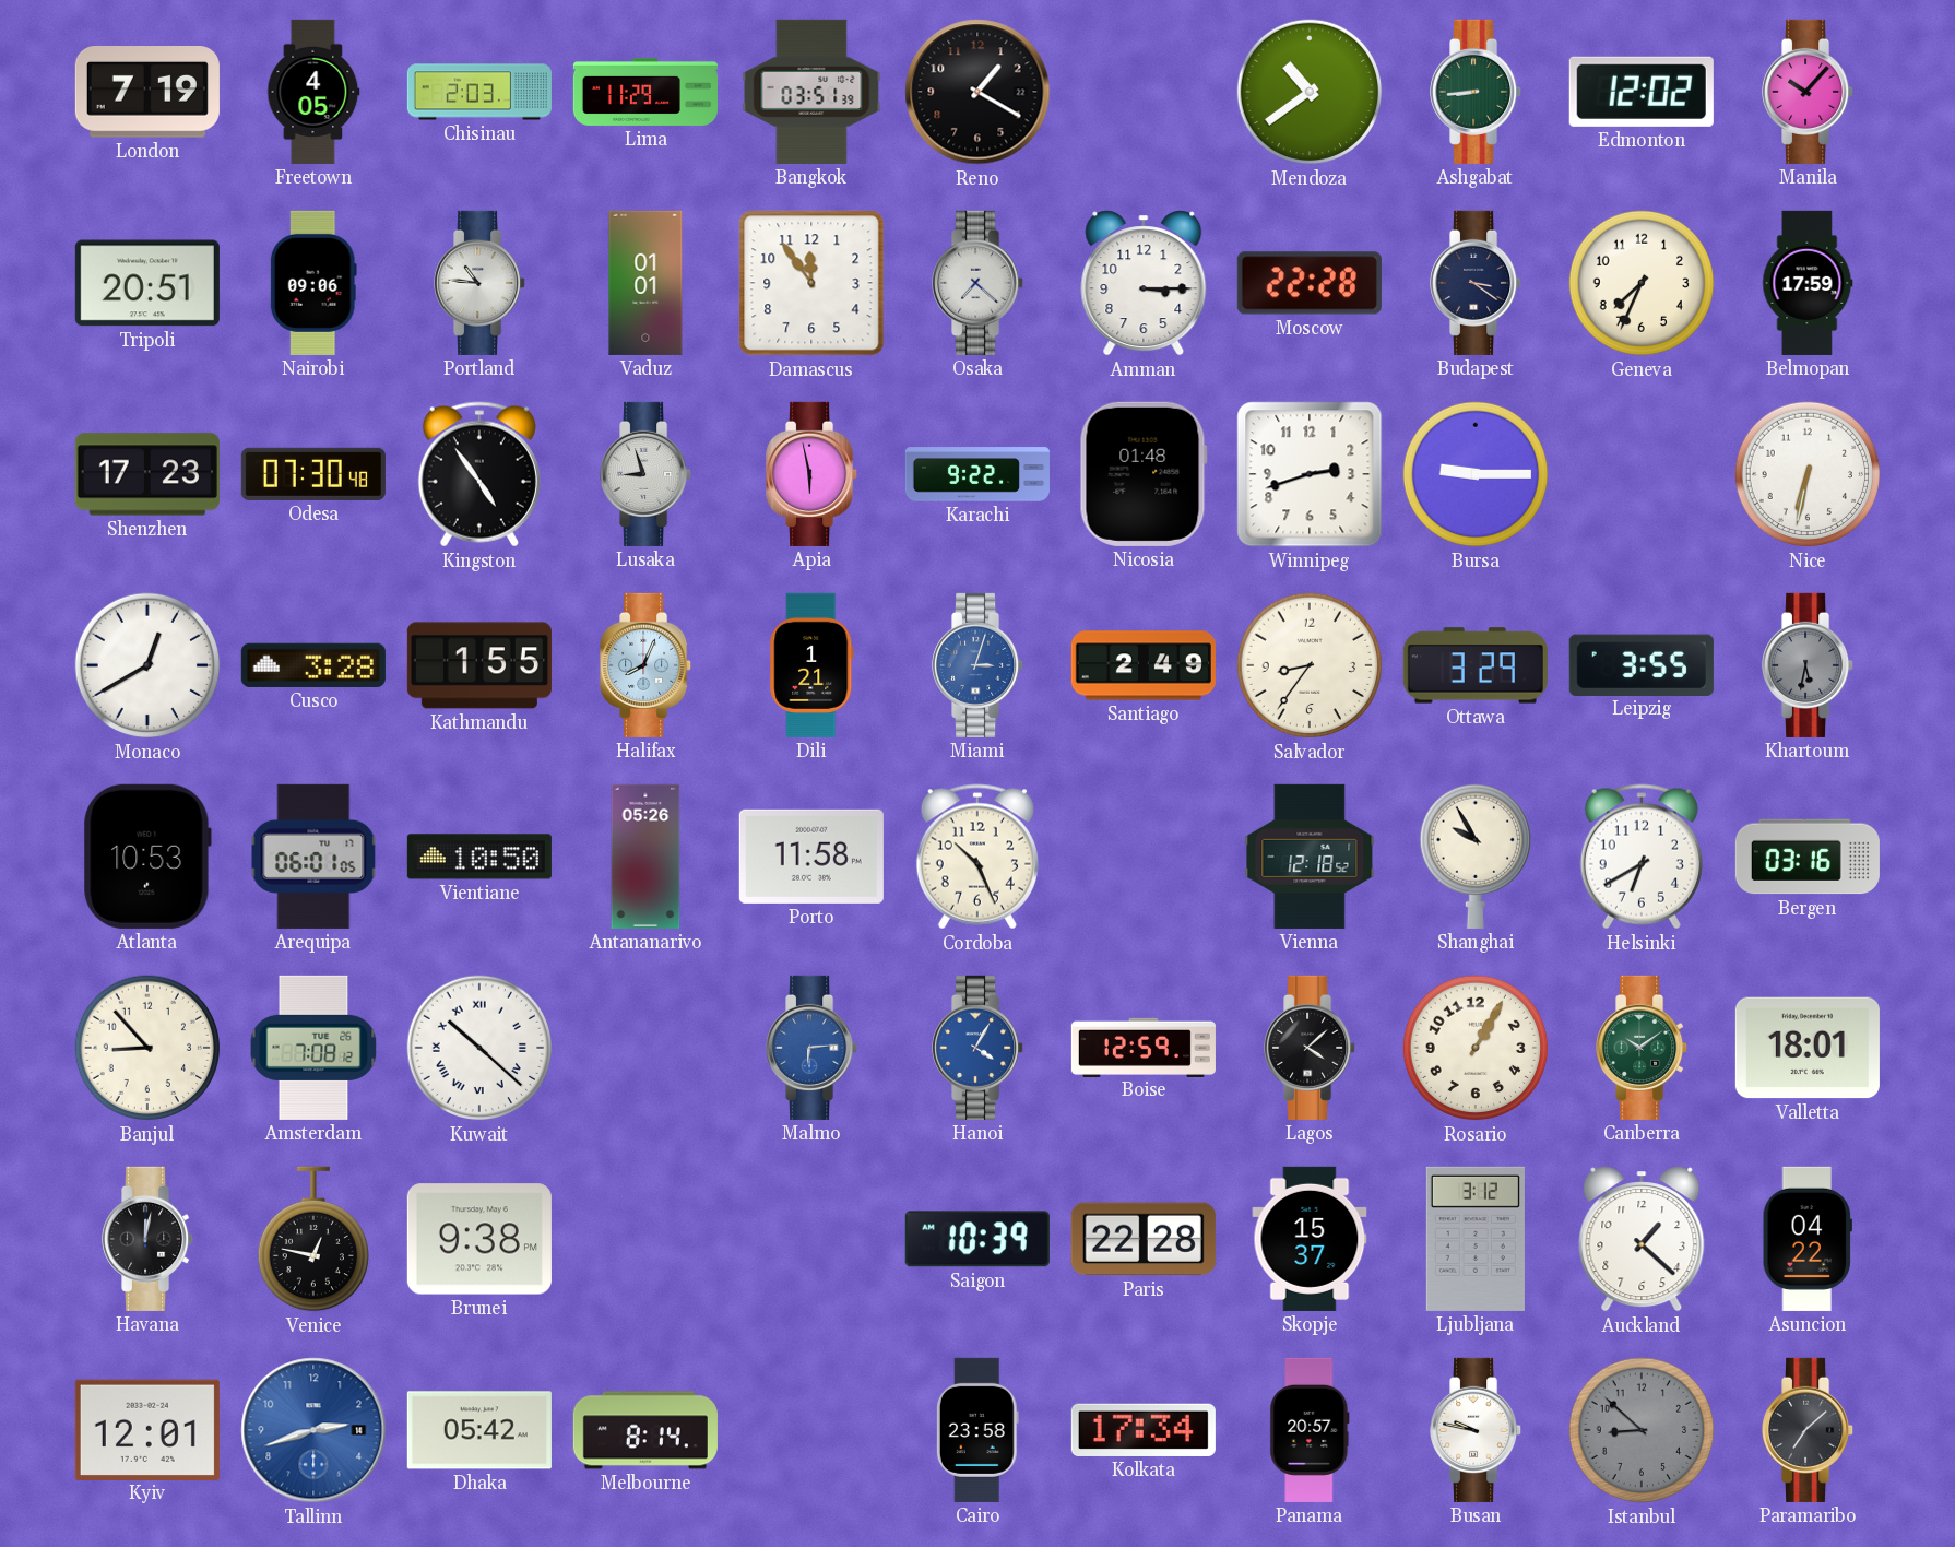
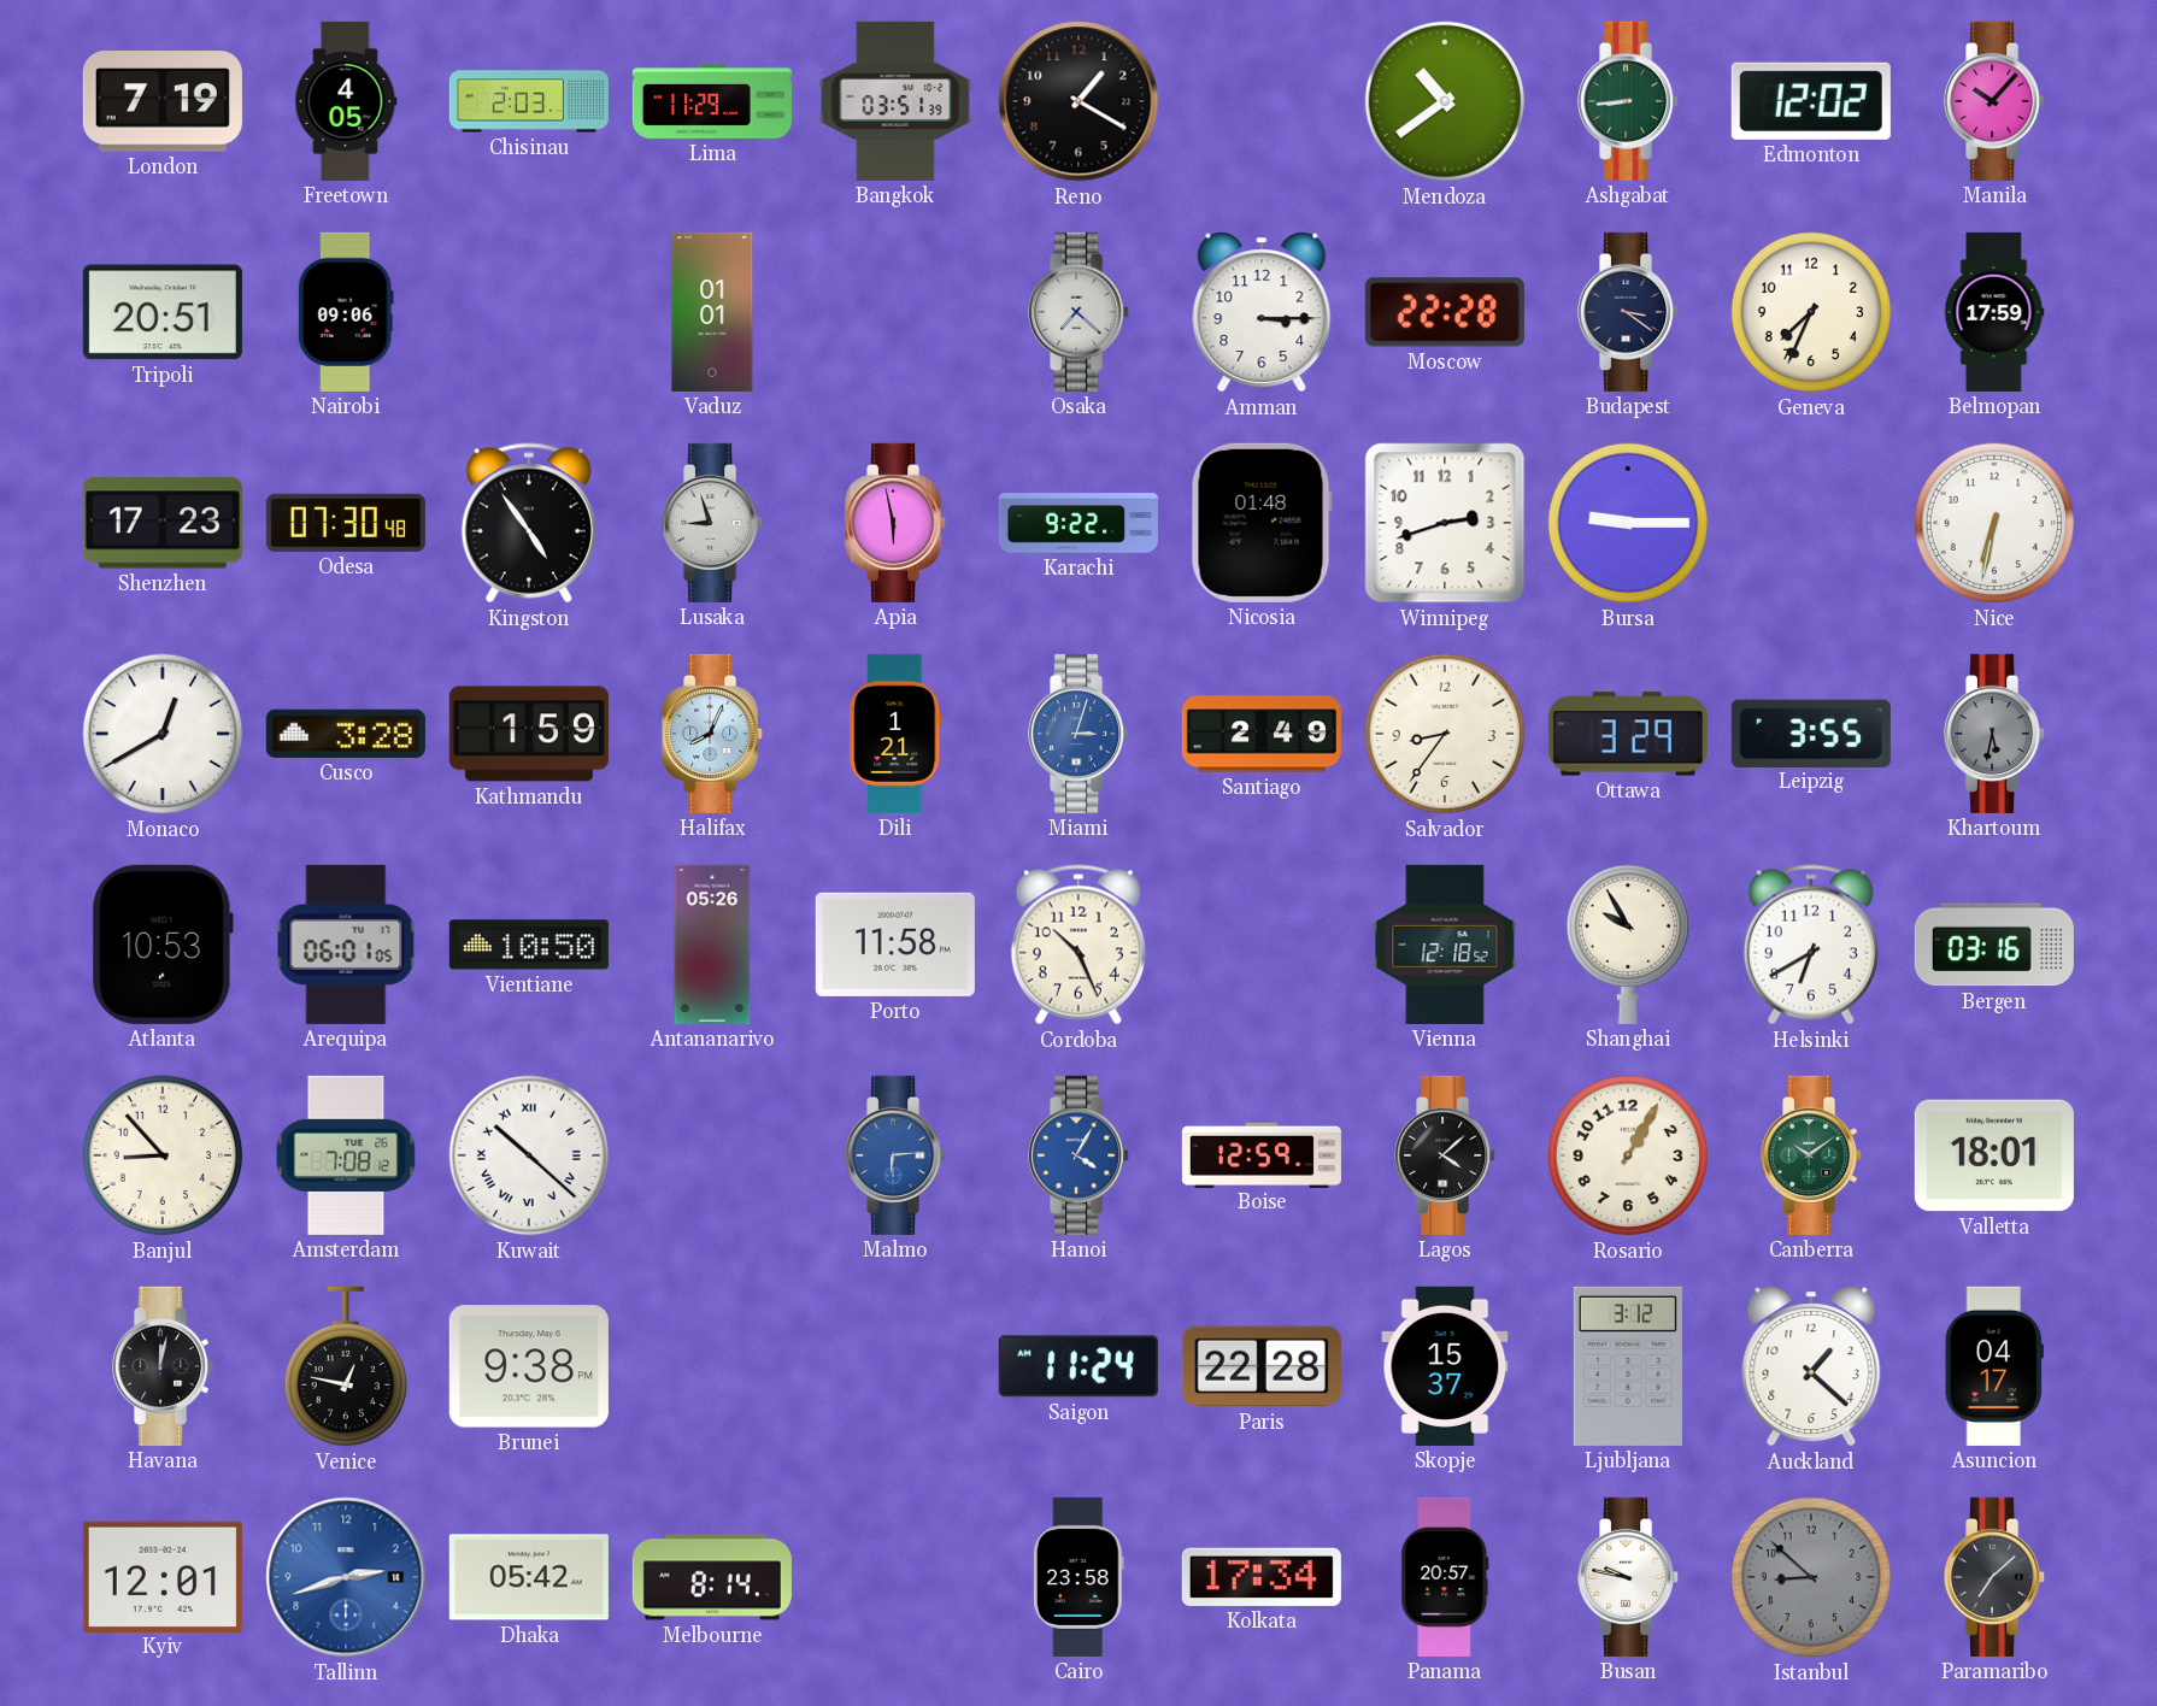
Portland: 10:46 -> none
Damascus: 11:54 -> none
Kathmandu: 1:55 -> 1:59
Saigon: 10:39 -> 11:24
Asuncion: 04:22 -> 04:17
